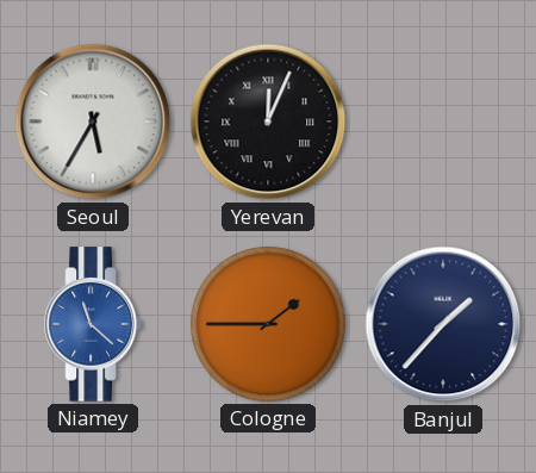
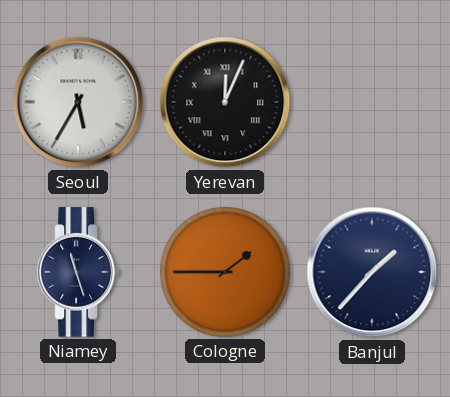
Niamey: 11:22 -> 11:27
Niamey dial: blue -> navy
